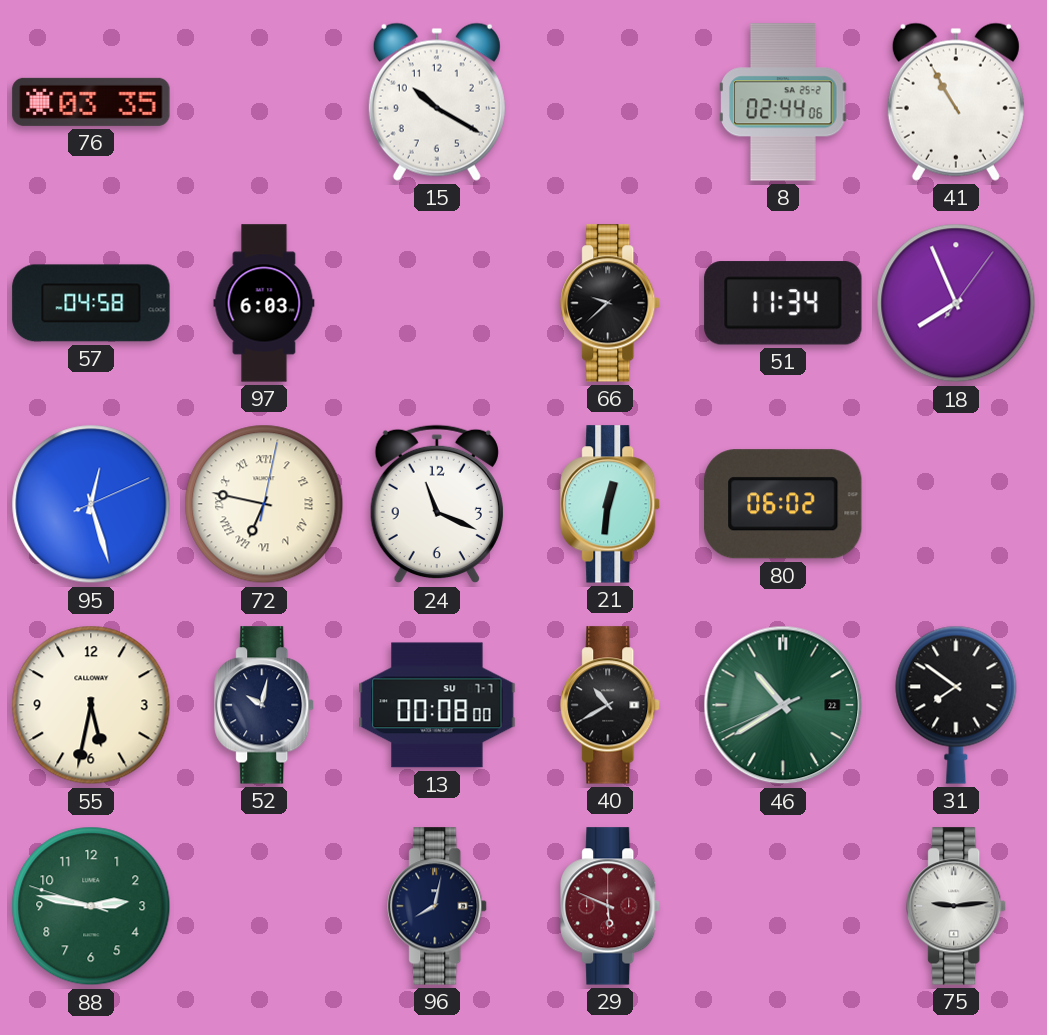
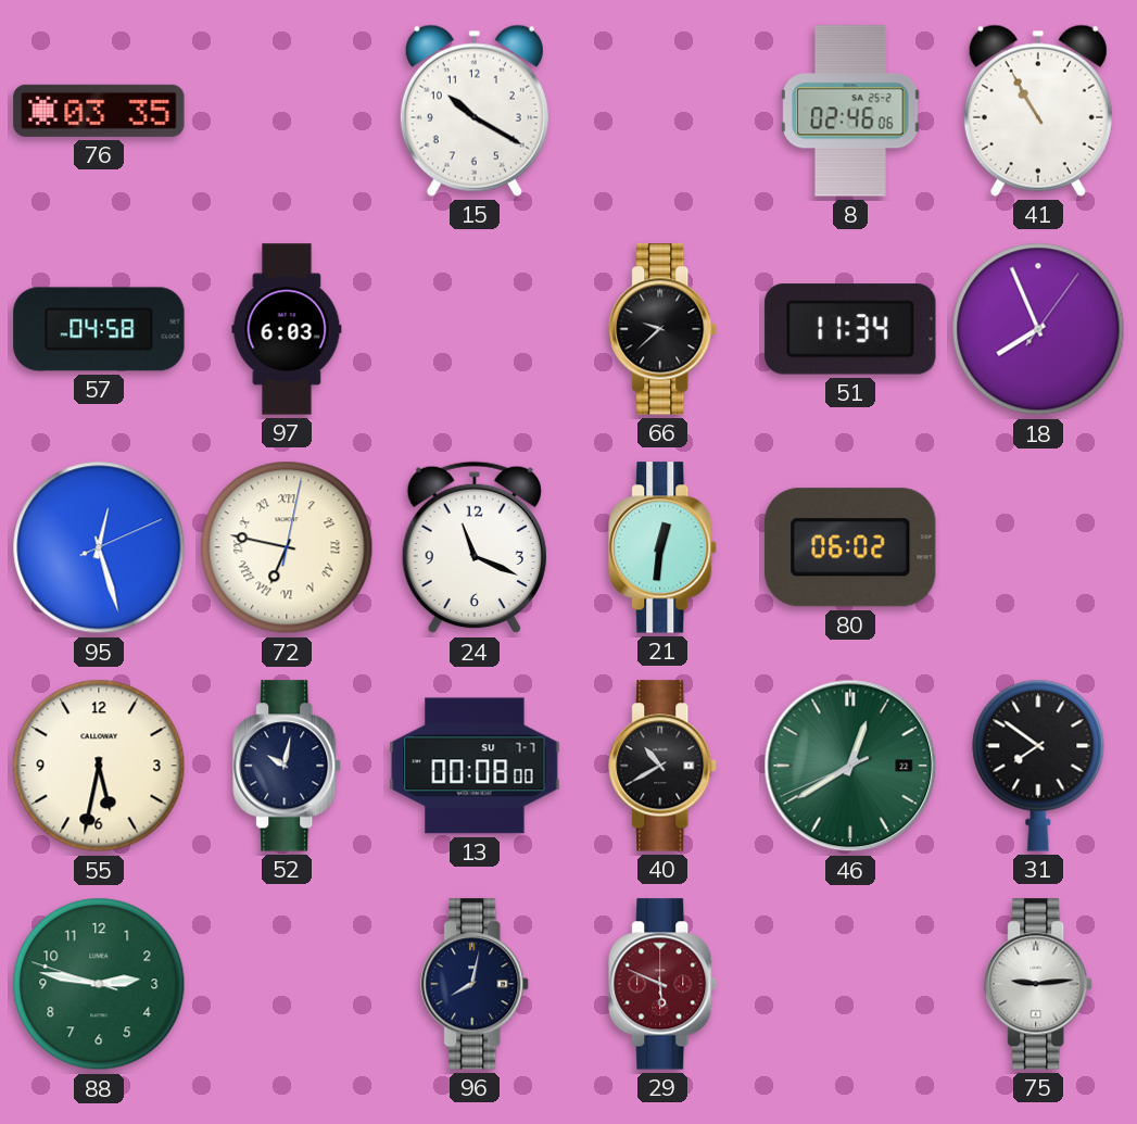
8: 02:44 -> 02:46
46: 10:39 -> 12:39
